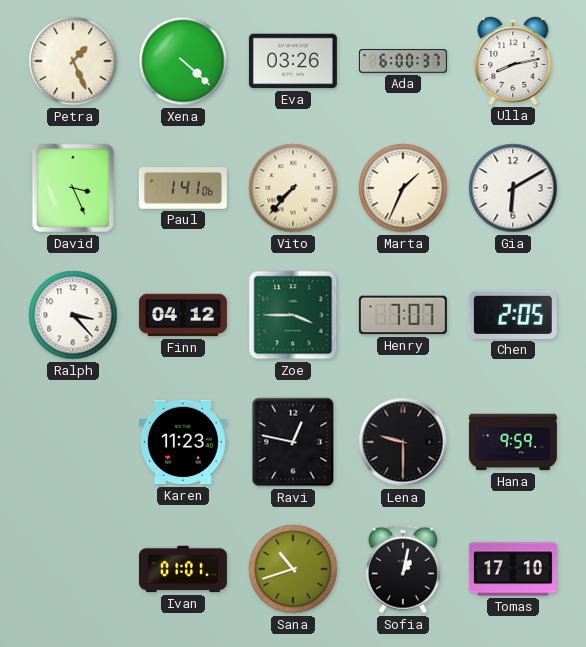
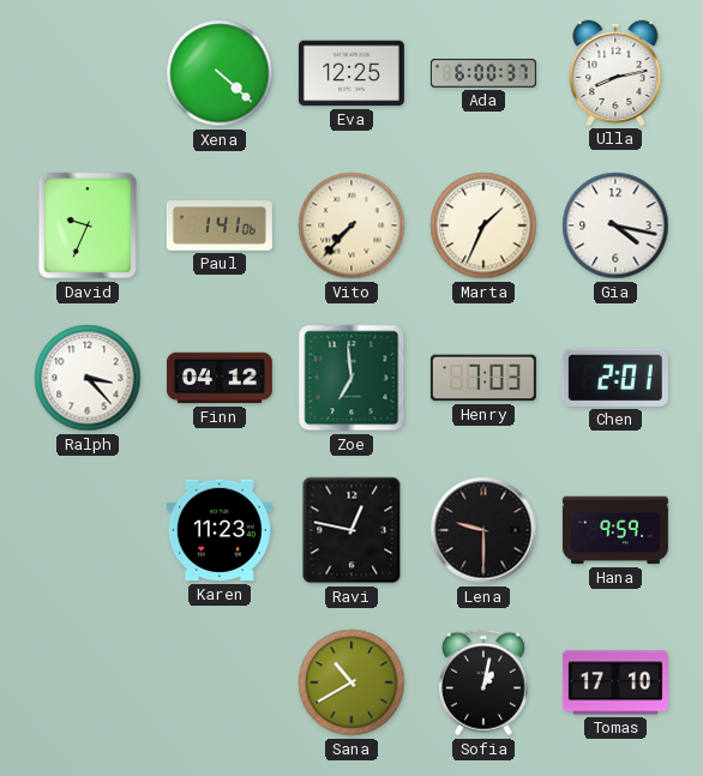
Petra: 1:26 -> none
Eva: 03:26 -> 12:25
David: 3:26 -> 9:34
Gia: 6:10 -> 4:17
Zoe: 3:45 -> 6:59
Henry: 7:07 -> 7:03
Chen: 2:05 -> 2:01
Ivan: 01:01 -> none
Sana: 10:42 -> 10:40
